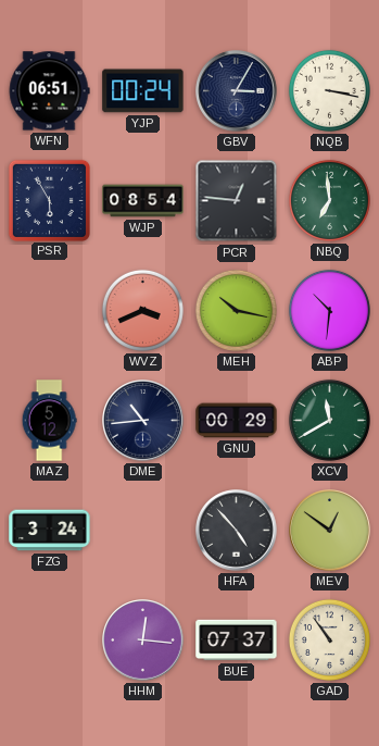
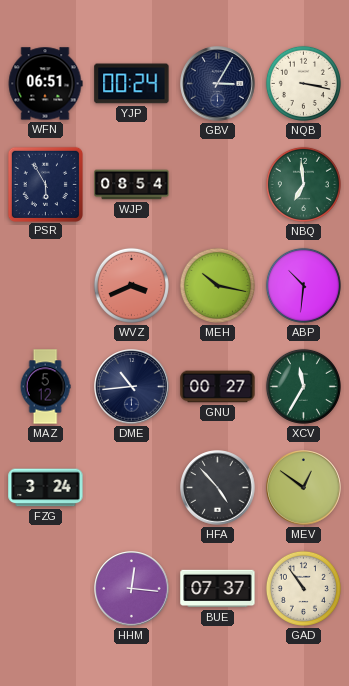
PCR: 12:46 -> none
GNU: 00:29 -> 00:27
XCV: 11:40 -> 11:35
